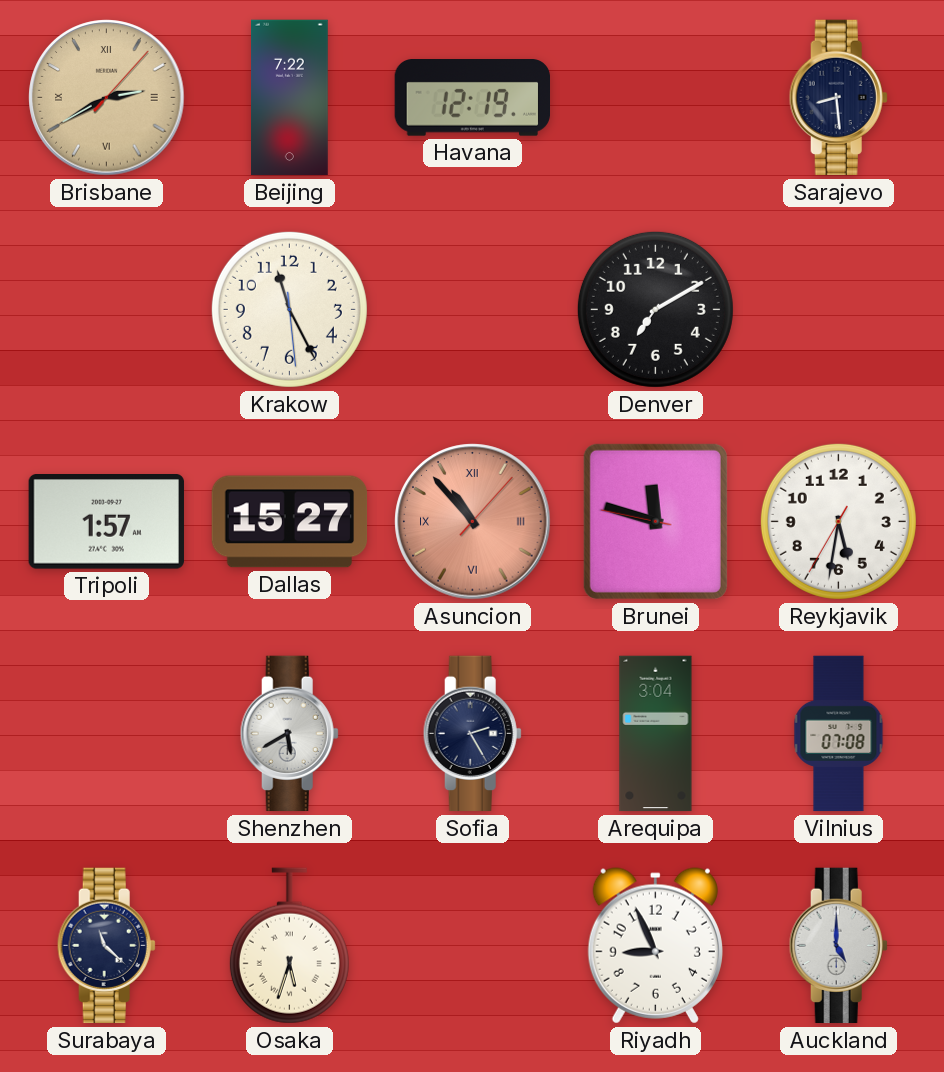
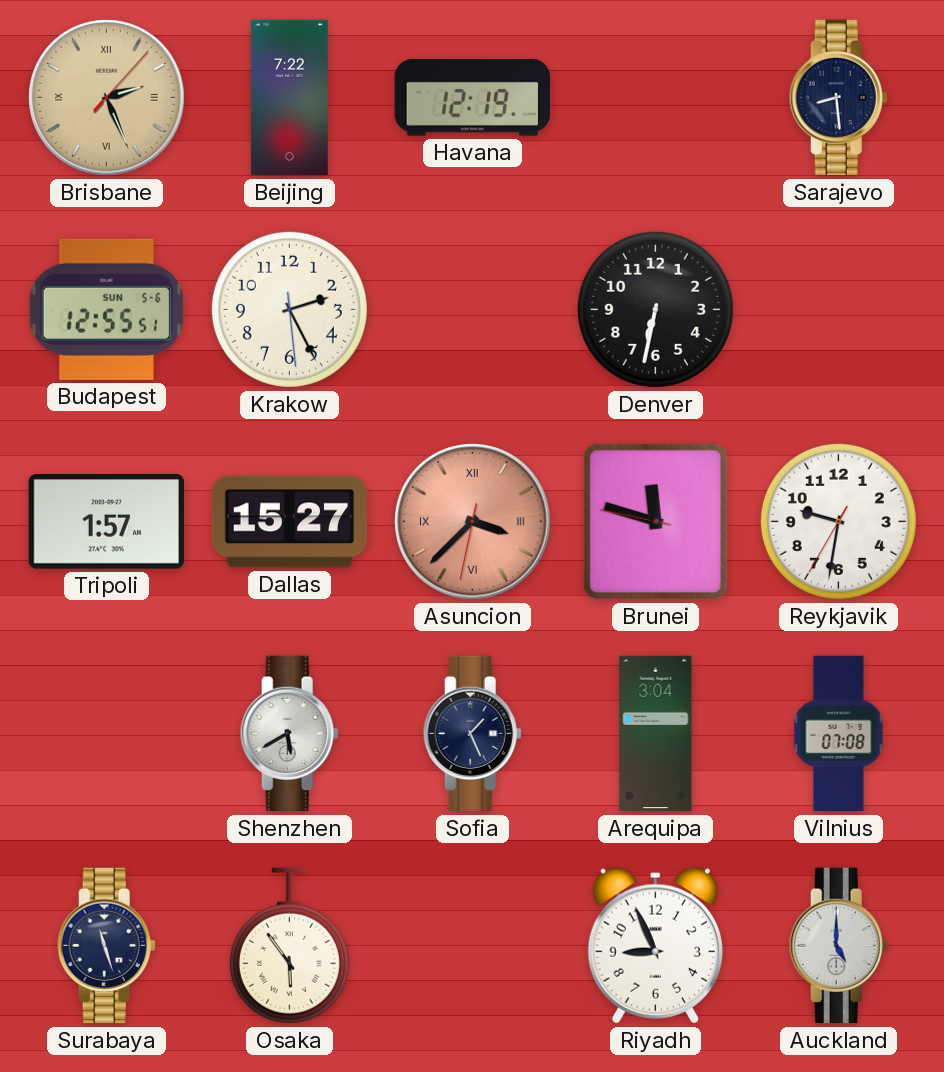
Brisbane: 2:40 -> 2:26
Budapest: none -> 12:55
Krakow: 11:25 -> 2:25
Denver: 7:10 -> 6:32
Asuncion: 10:53 -> 3:37
Reykjavik: 5:31 -> 9:31
Sofia: 2:25 -> 1:26
Surabaya: 11:22 -> 11:27
Osaka: 5:33 -> 5:54
